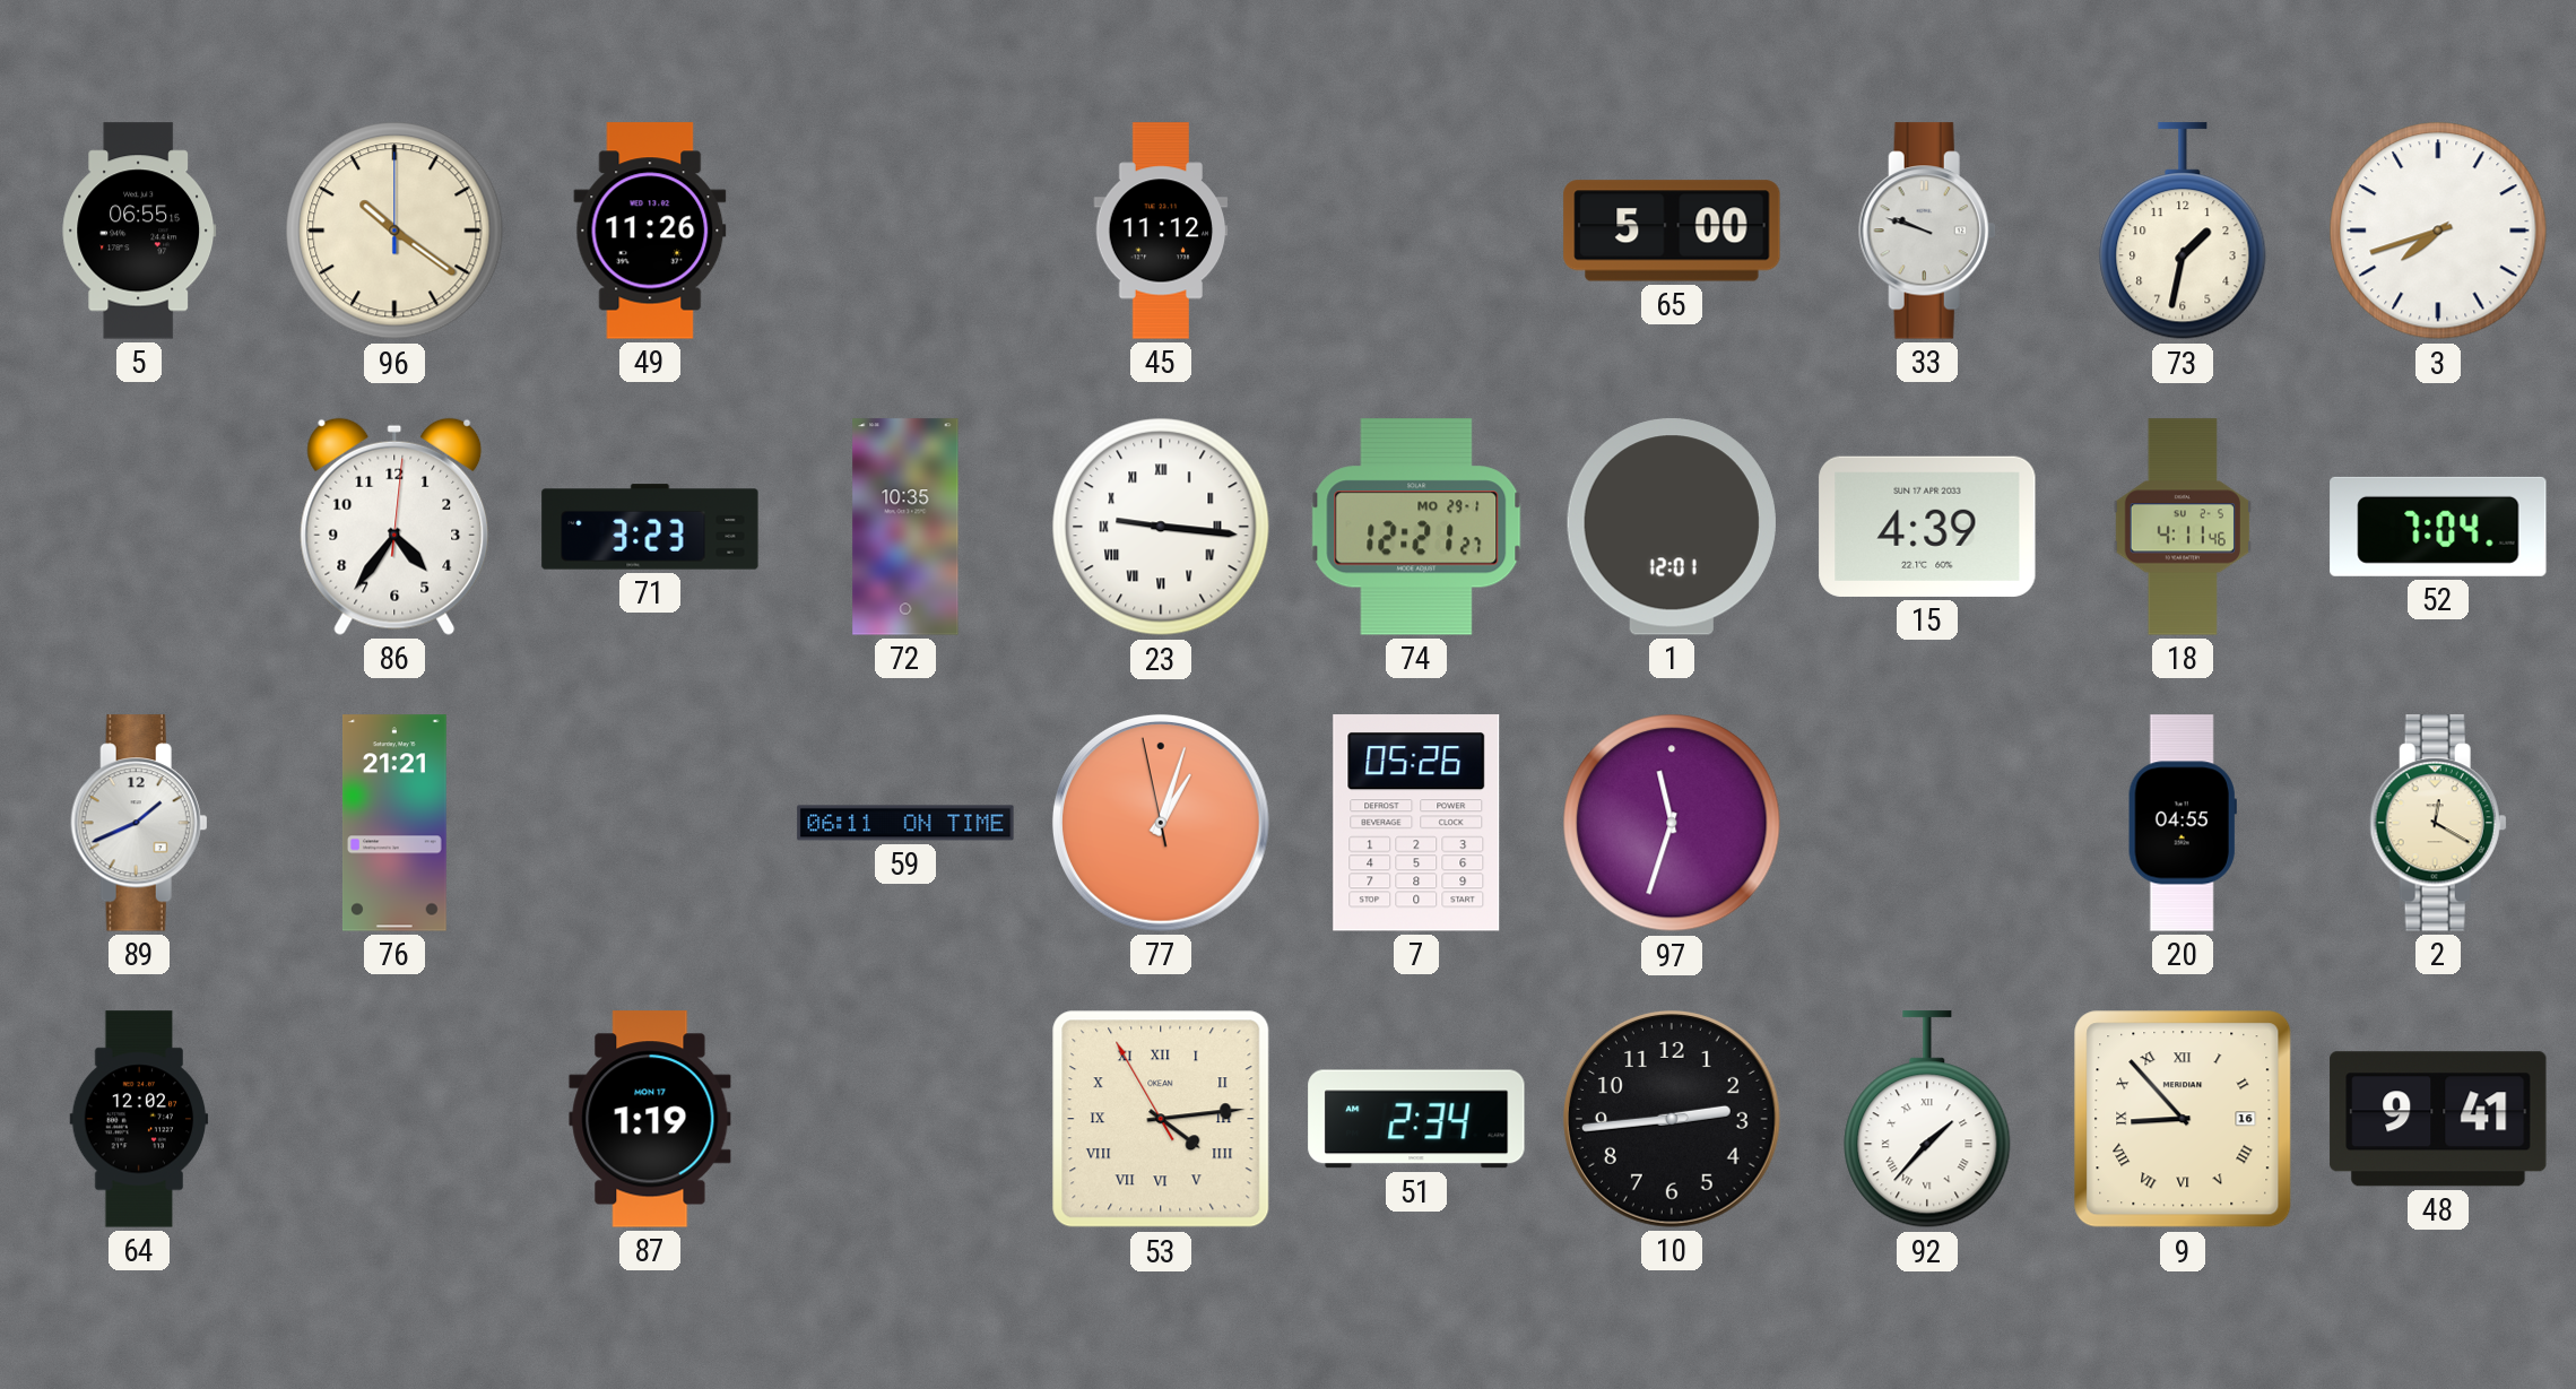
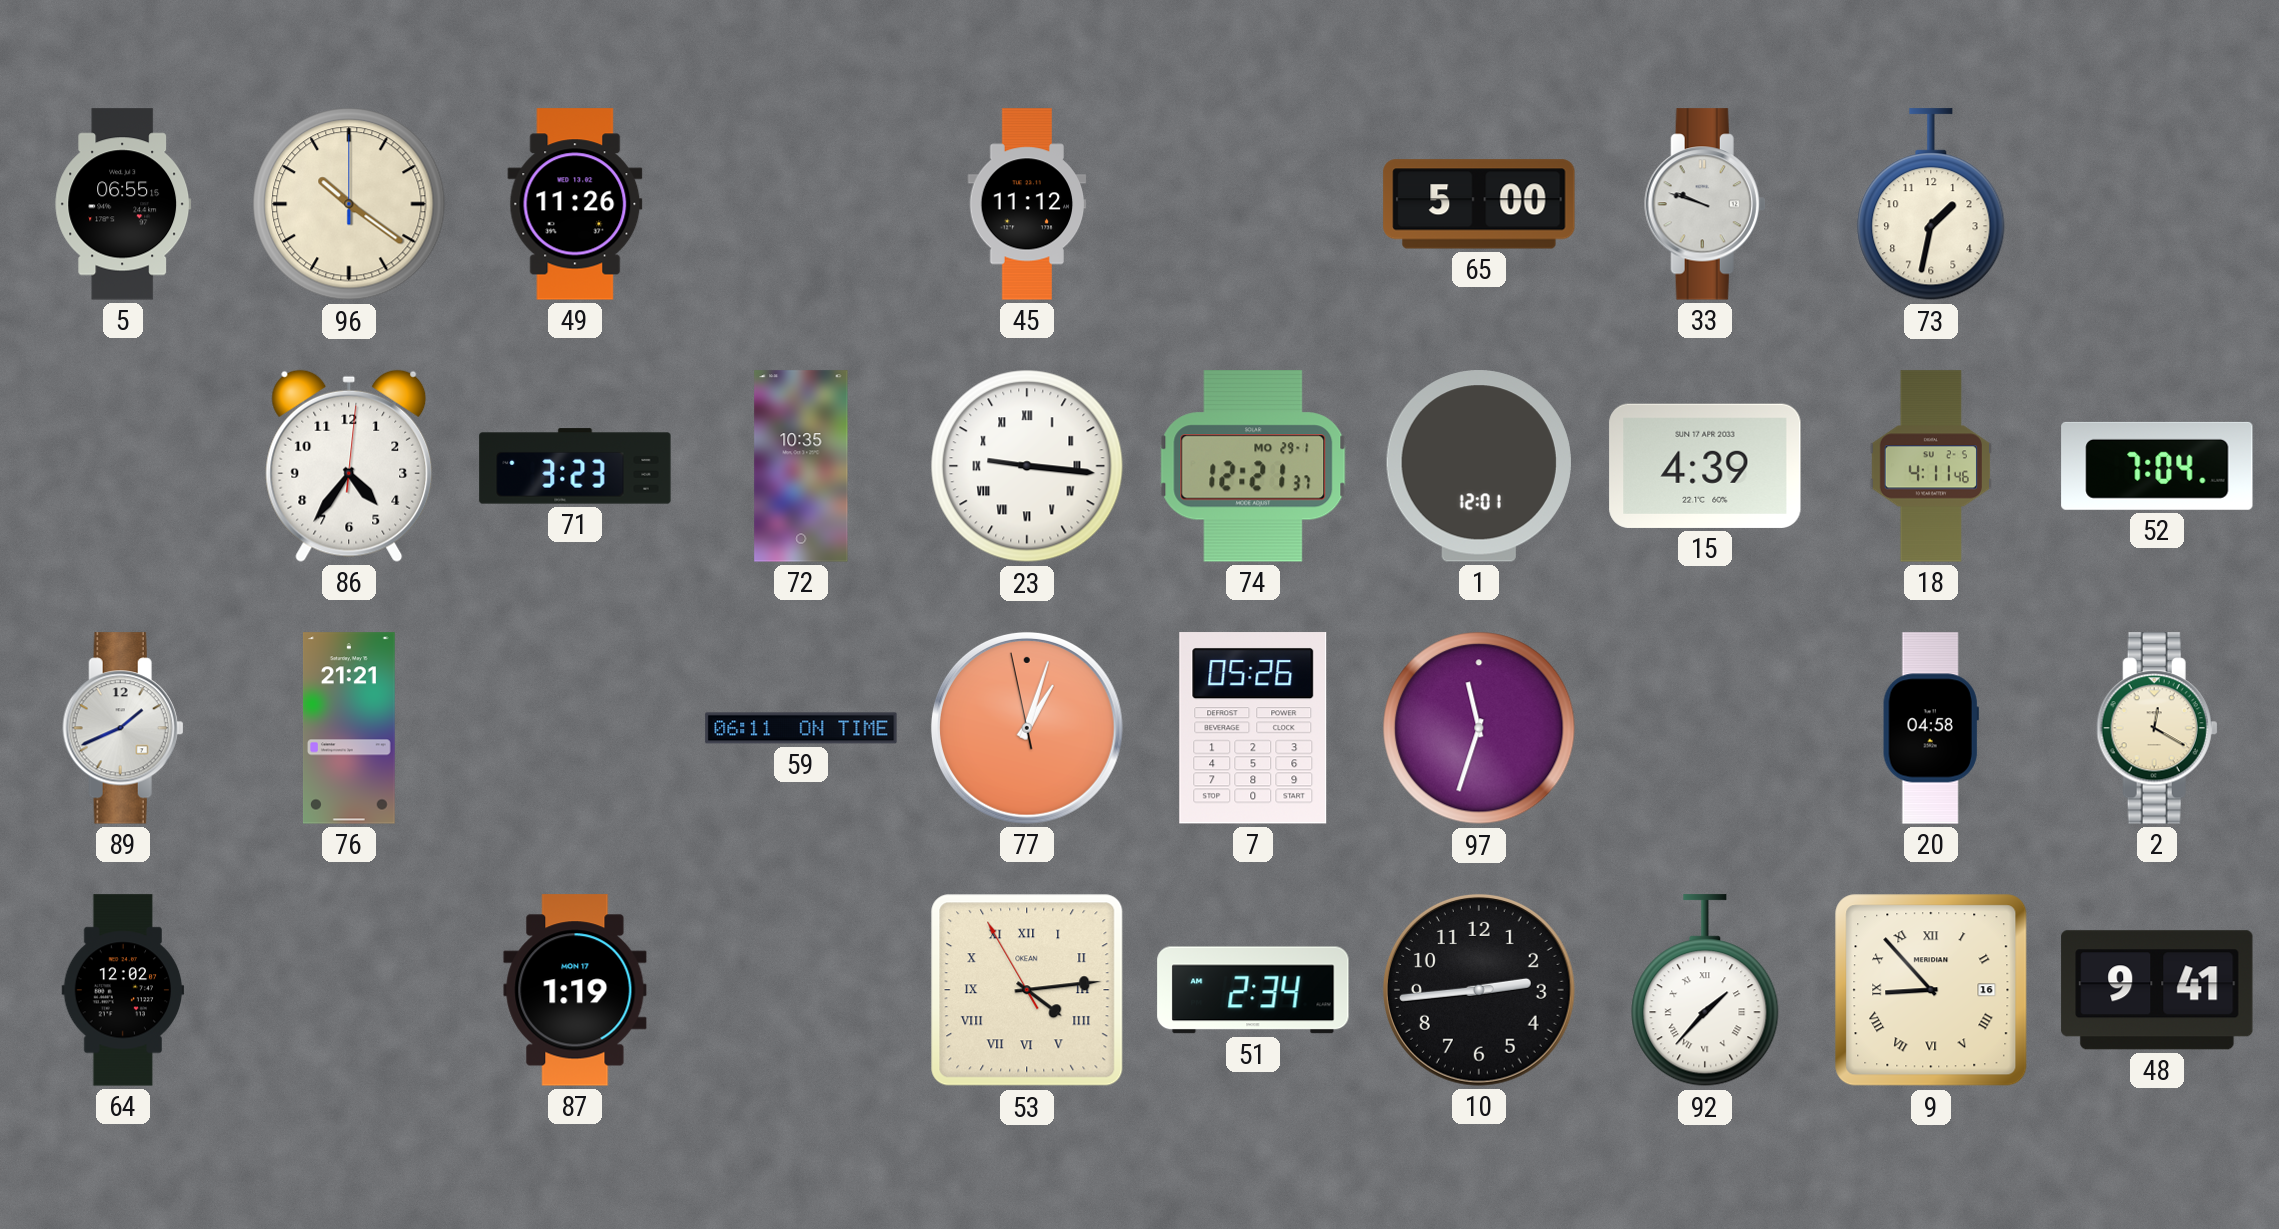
3: 7:42 -> none
74: 12:21:27 -> 12:21:37
20: 04:55 -> 04:58
